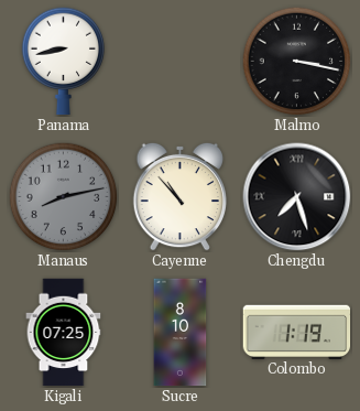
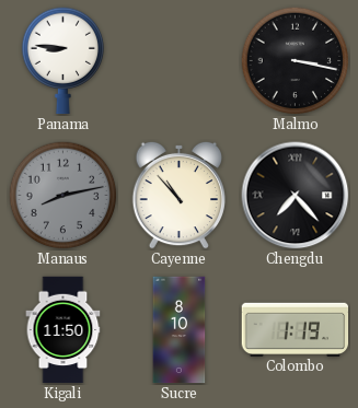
Panama: 8:43 -> 8:46
Chengdu: 7:27 -> 7:23
Kigali: 07:25 -> 11:50
